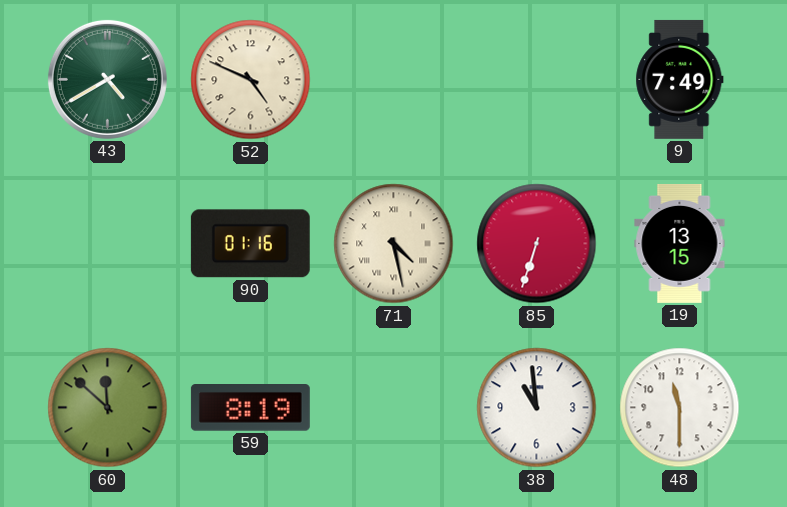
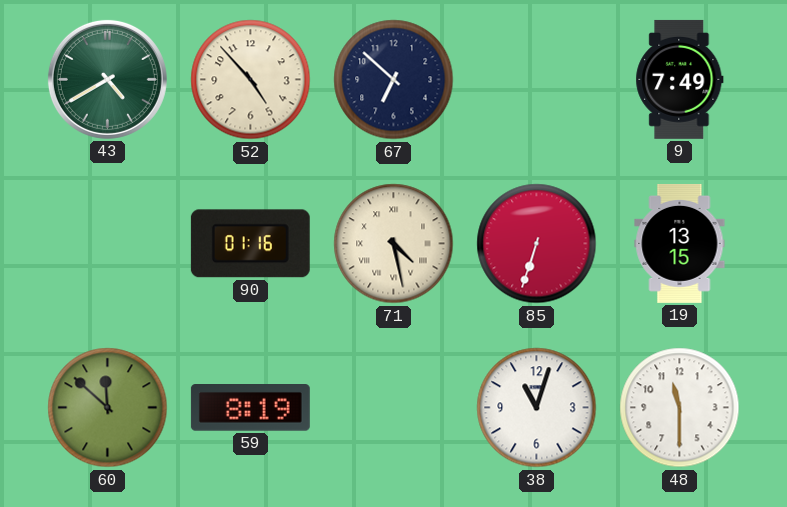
52: 4:49 -> 4:53
67: none -> 6:52
38: 10:59 -> 11:03
